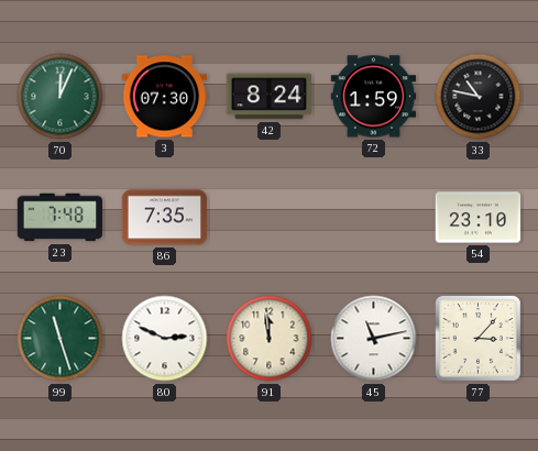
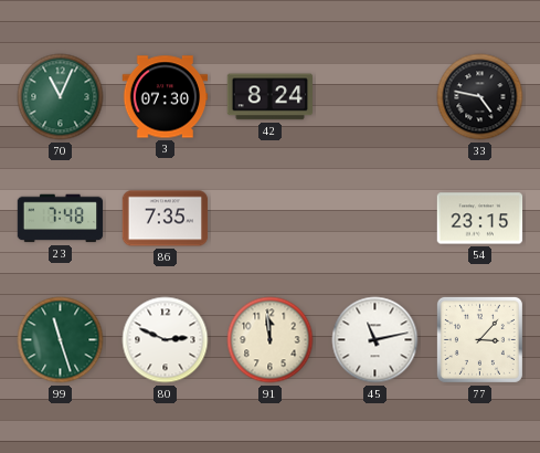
70: 12:04 -> 11:04
72: 1:59 -> none
33: 10:47 -> 4:47
54: 23:10 -> 23:15
